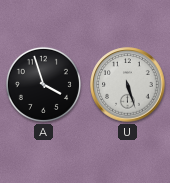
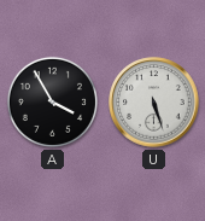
A: 3:57 -> 3:55
